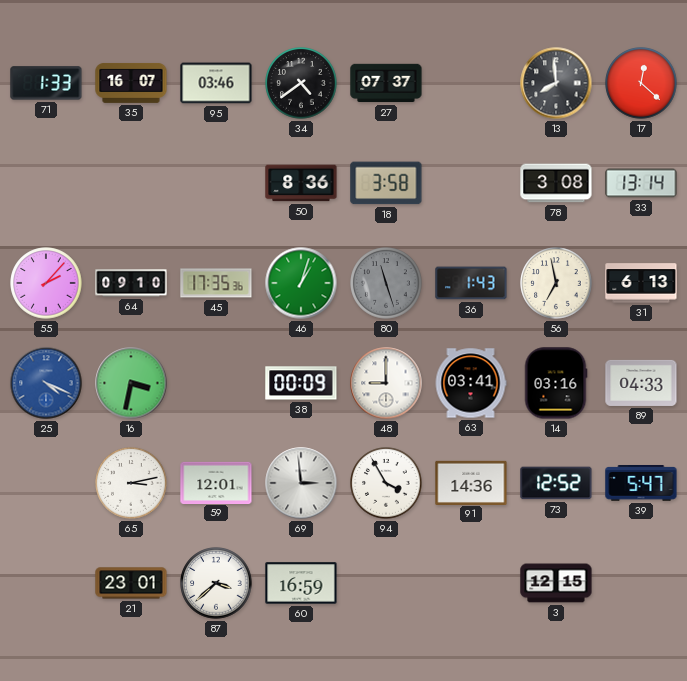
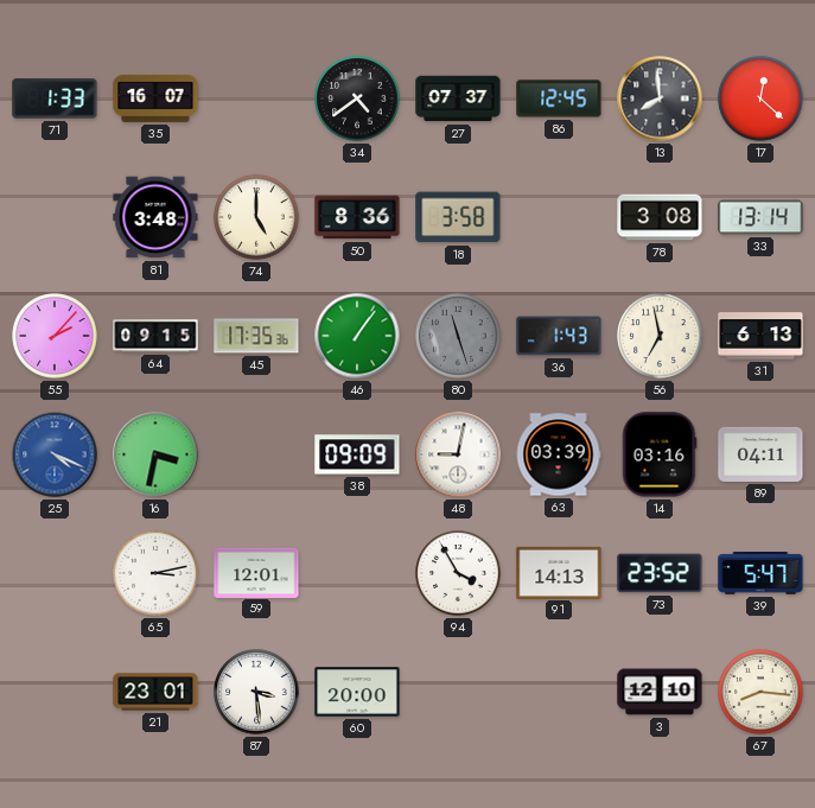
95: 03:46 -> none
86: none -> 12:45
81: none -> 3:48
74: none -> 5:00
64: 09:10 -> 09:15
46: 1:03 -> 1:06
38: 00:09 -> 09:09
48: 9:00 -> 9:02
63: 03:41 -> 03:39
89: 04:33 -> 04:11
69: 2:59 -> none
91: 14:36 -> 14:13
73: 12:52 -> 23:52
87: 3:38 -> 3:29
60: 16:59 -> 20:00
3: 12:15 -> 12:10
67: none -> 8:16
